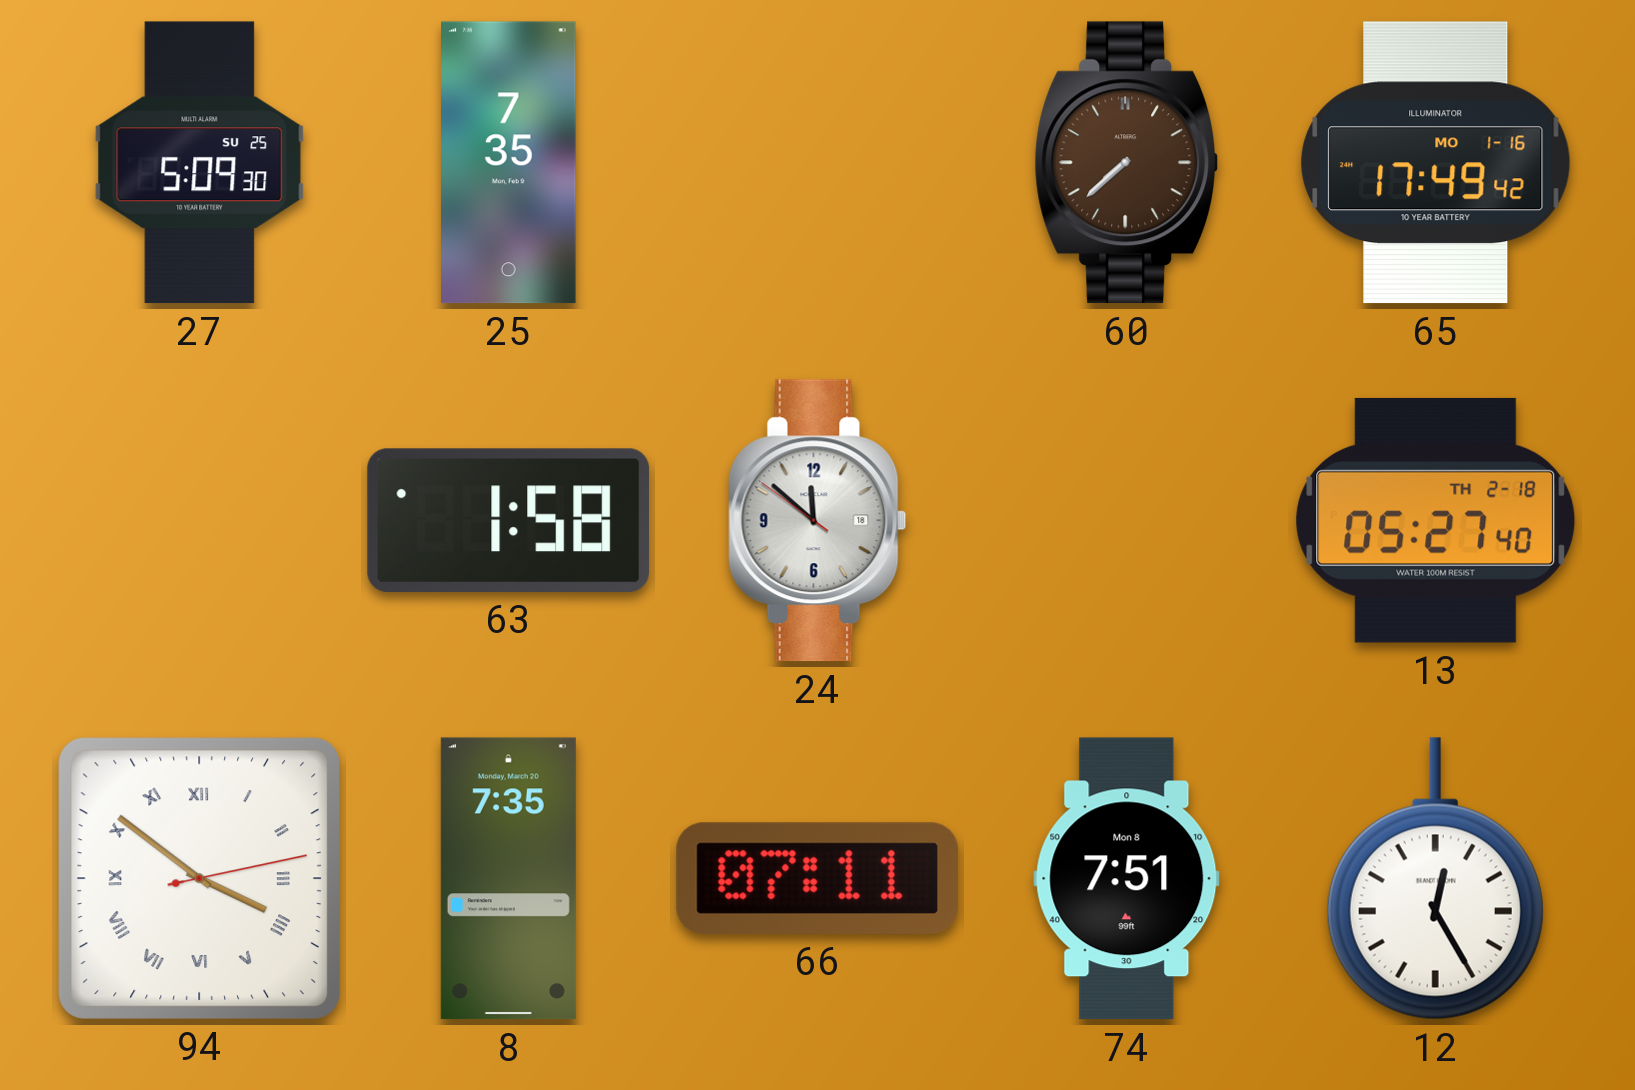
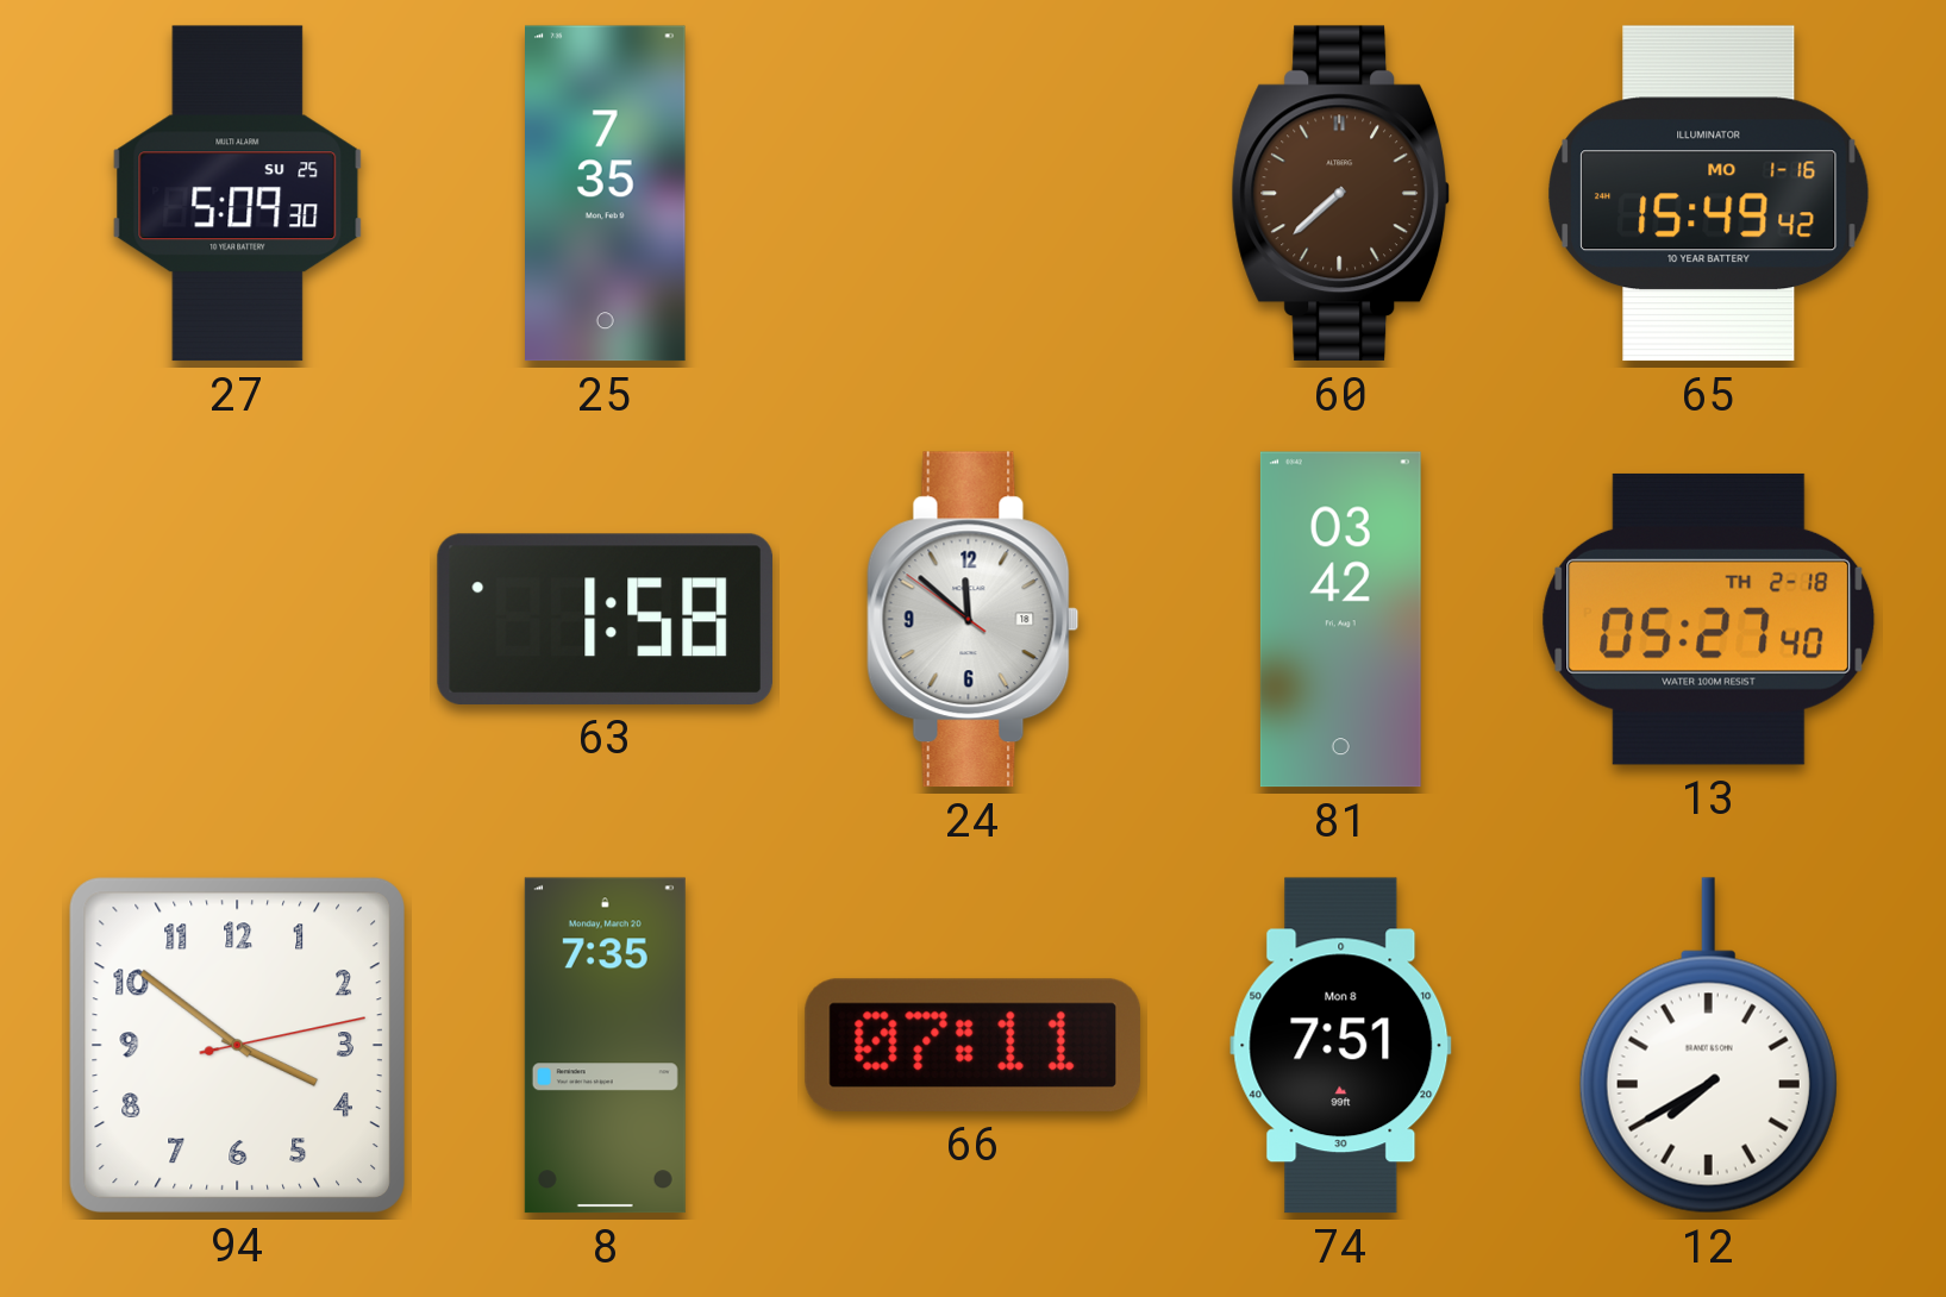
65: 17:49 -> 15:49
81: none -> 03:42
94 numerals: Roman -> Arabic
12: 12:25 -> 7:40
